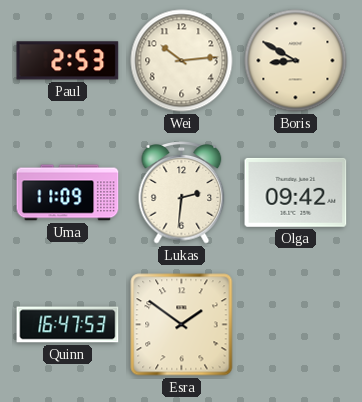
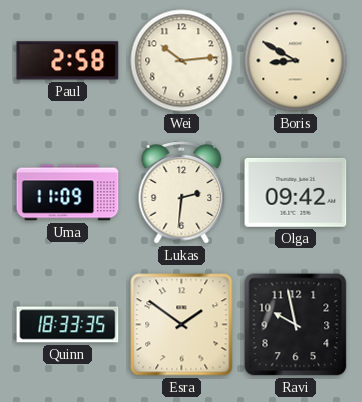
Paul: 2:53 -> 2:58
Quinn: 16:47 -> 18:33
Ravi: none -> 9:58
